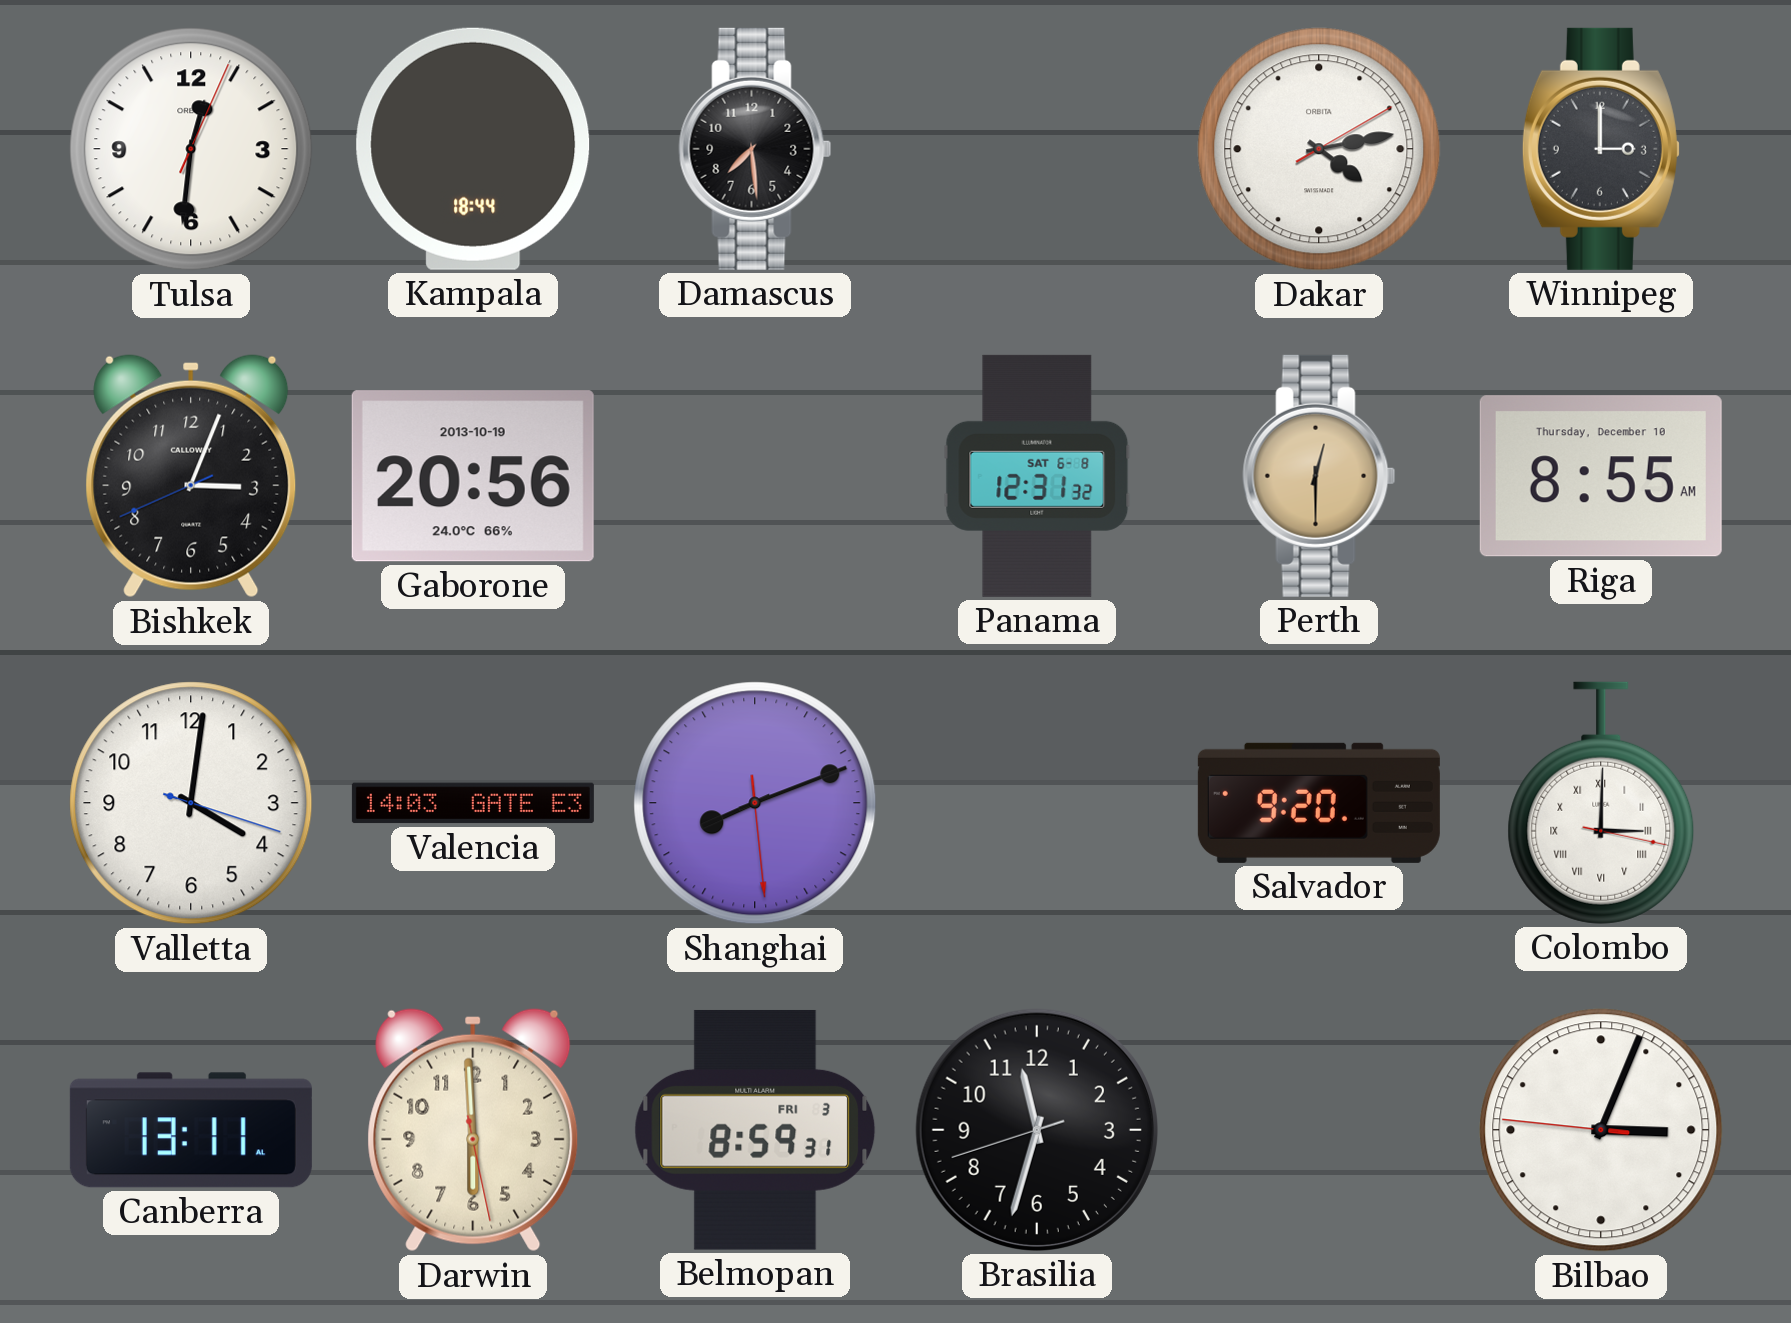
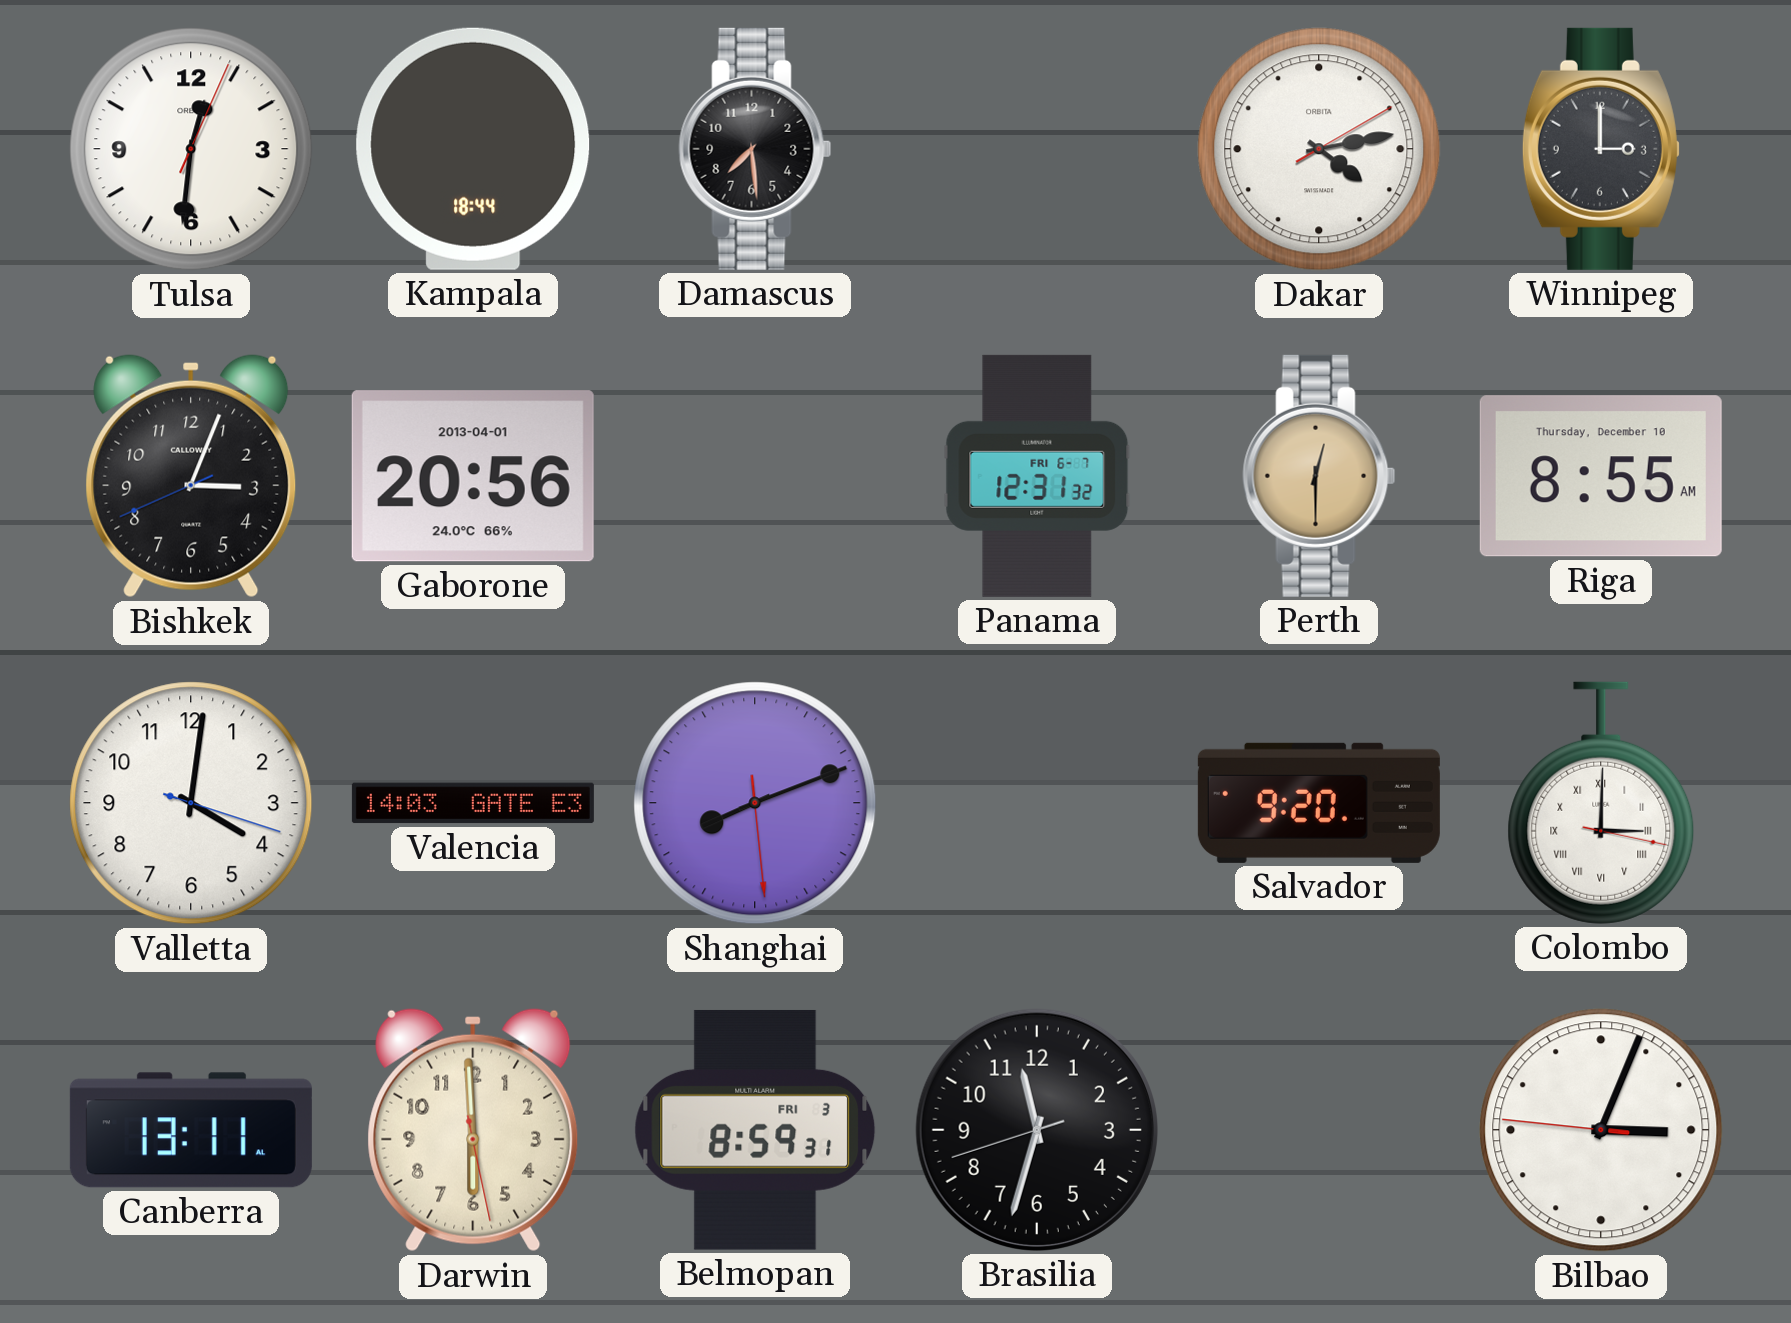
Gaborone date: 2013-10-19 -> 2013-04-01
Panama date: SAT 6-8 -> FRI 6-7
